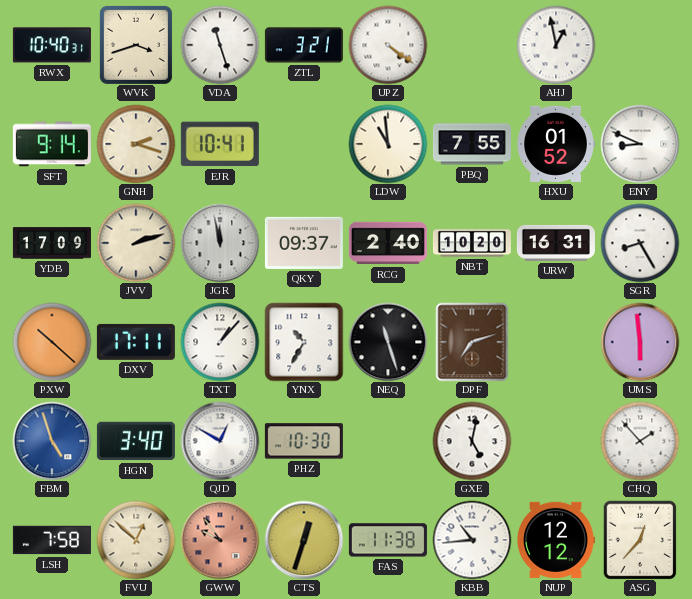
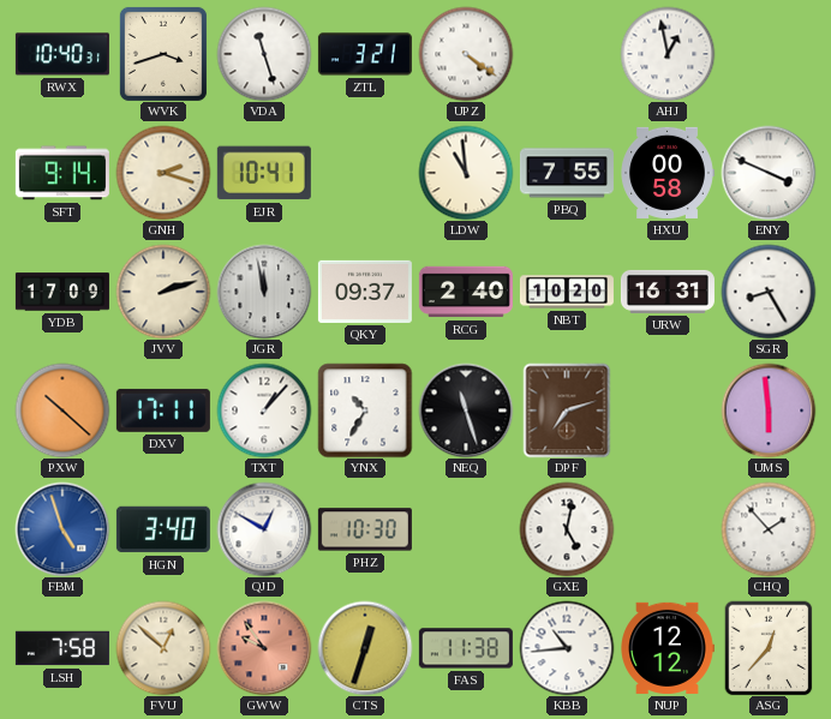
HXU: 01:52 -> 00:58
ENY: 8:49 -> 3:49
